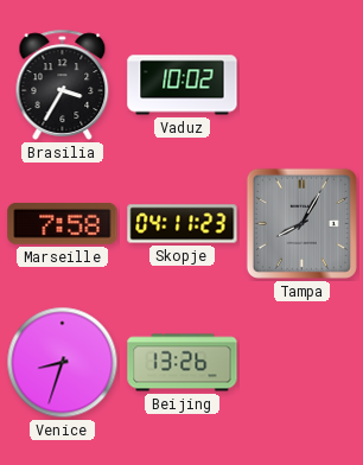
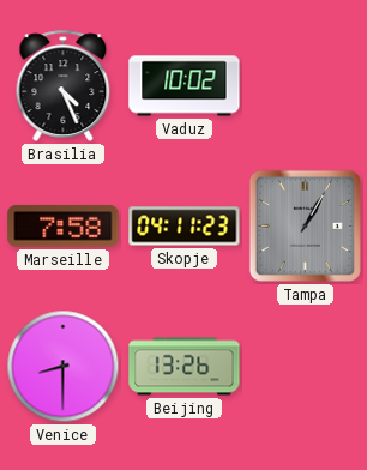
Brasilia: 3:35 -> 4:26
Tampa: 8:05 -> 1:05
Venice: 8:33 -> 8:30
